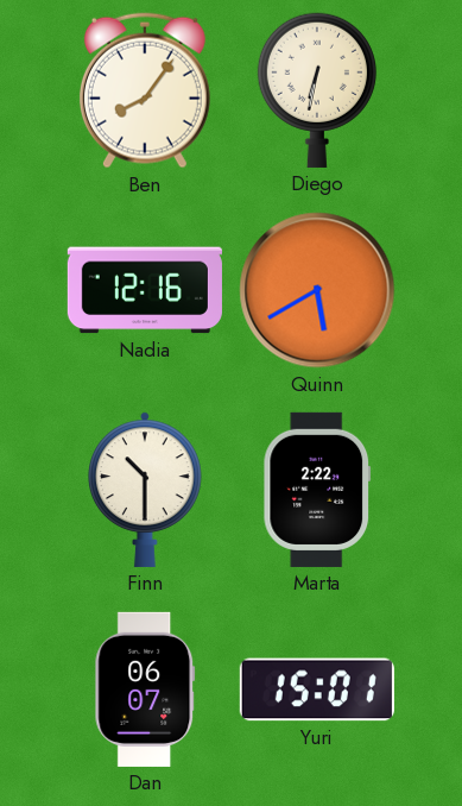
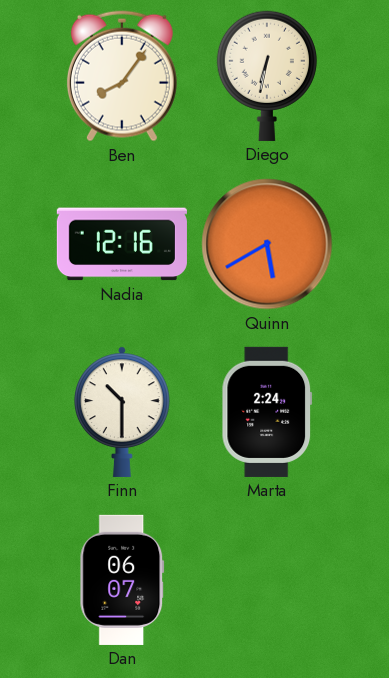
Marta: 2:22 -> 2:24
Yuri: 15:01 -> none
